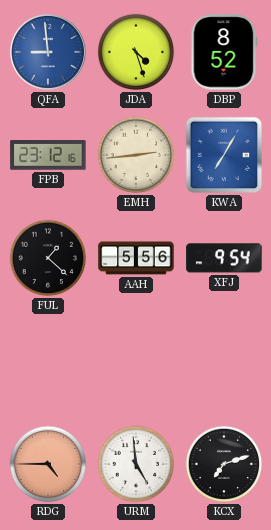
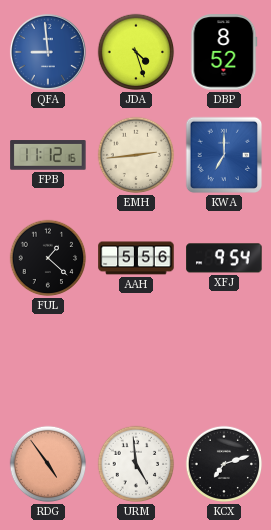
FPB: 23:12 -> 11:12
KWA: 7:05 -> 7:00
RDG: 4:45 -> 4:54
